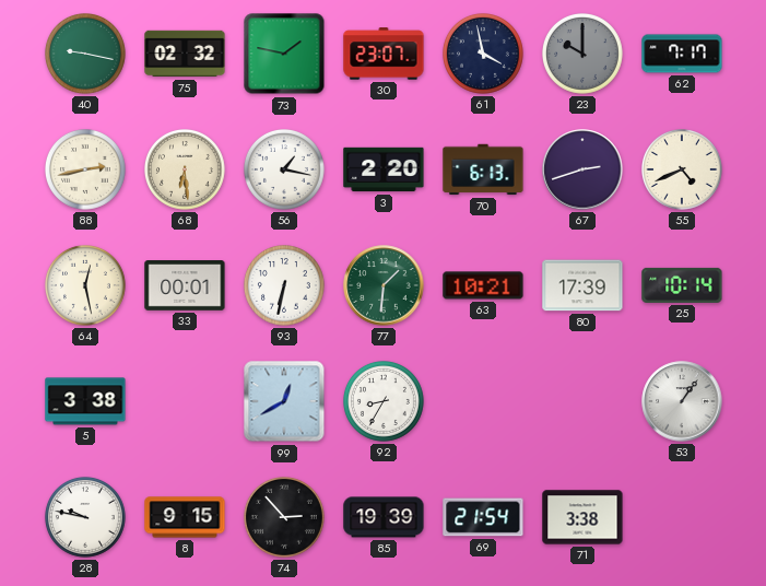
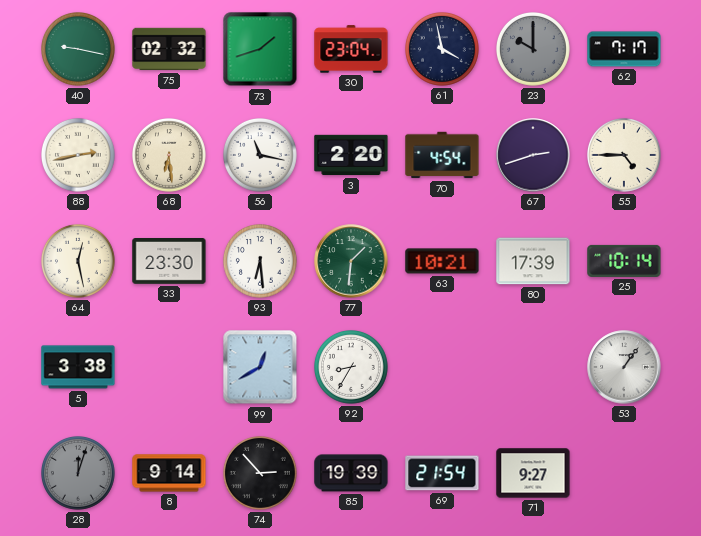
73: 1:47 -> 1:42
30: 23:07 -> 23:04
56: 1:17 -> 11:17
70: 6:13 -> 4:54
55: 4:41 -> 4:45
33: 00:01 -> 23:30
93: 6:32 -> 6:29
28: 9:47 -> 12:03
28 dial: white -> grey
8: 9:15 -> 9:14
71: 3:38 -> 9:27
